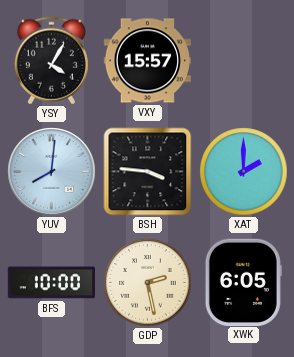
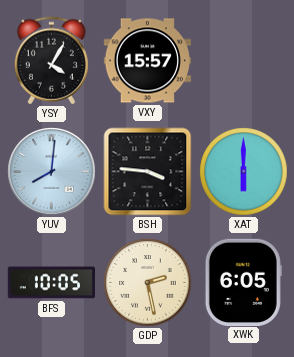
XAT: 2:00 -> 6:00
BFS: 10:00 -> 10:05
